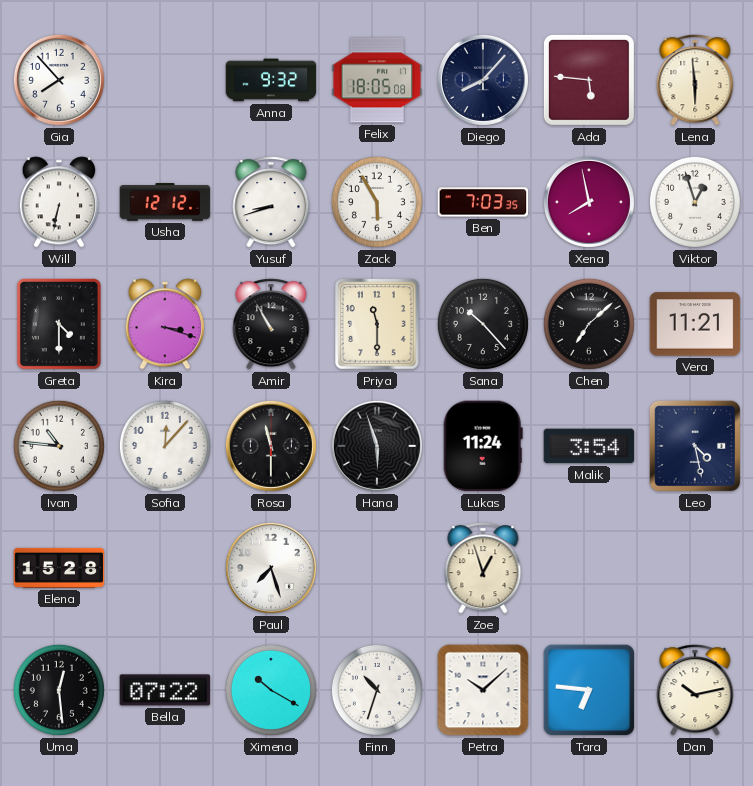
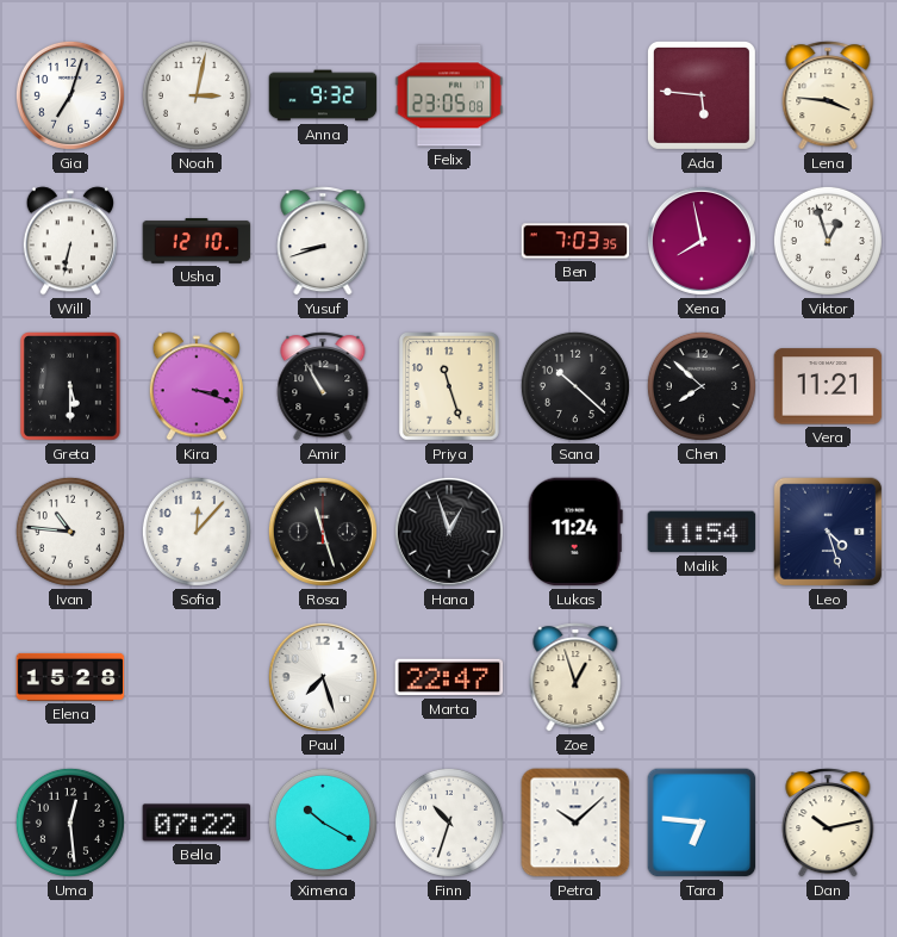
Gia: 7:53 -> 7:03
Noah: none -> 3:02
Felix: 18:05 -> 23:05
Diego: 8:07 -> none
Lena: 5:59 -> 3:46
Usha: 12:12 -> 12:10
Zack: 5:55 -> none
Greta: 4:30 -> 5:30
Priya: 11:30 -> 11:27
Sana: 10:23 -> 10:22
Chen: 7:08 -> 7:52
Rosa: 11:30 -> 11:27
Hana: 5:57 -> 12:57
Malik: 3:54 -> 11:54
Leo: 4:28 -> 4:27
Marta: none -> 22:47
